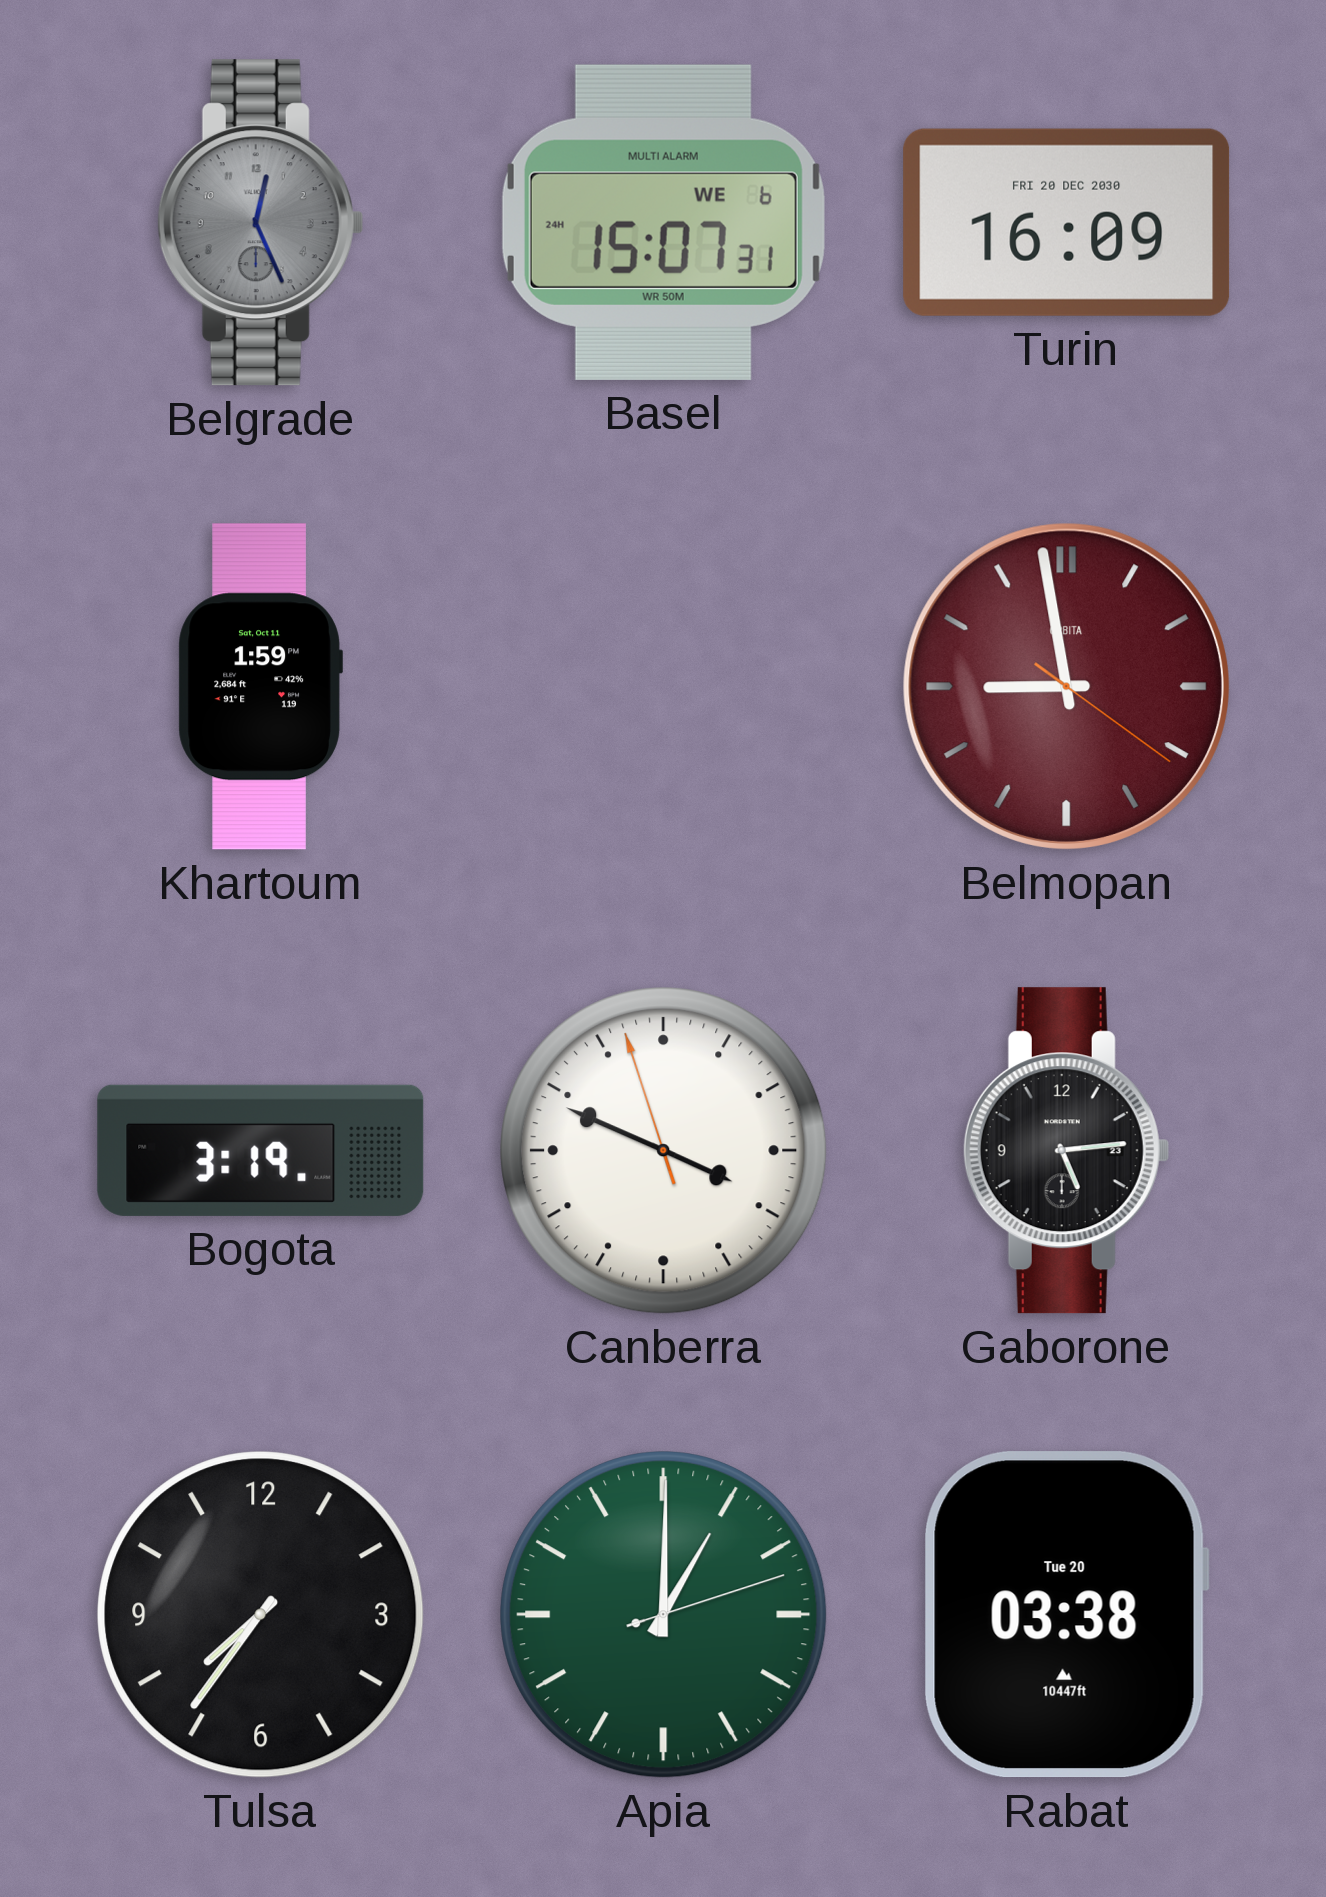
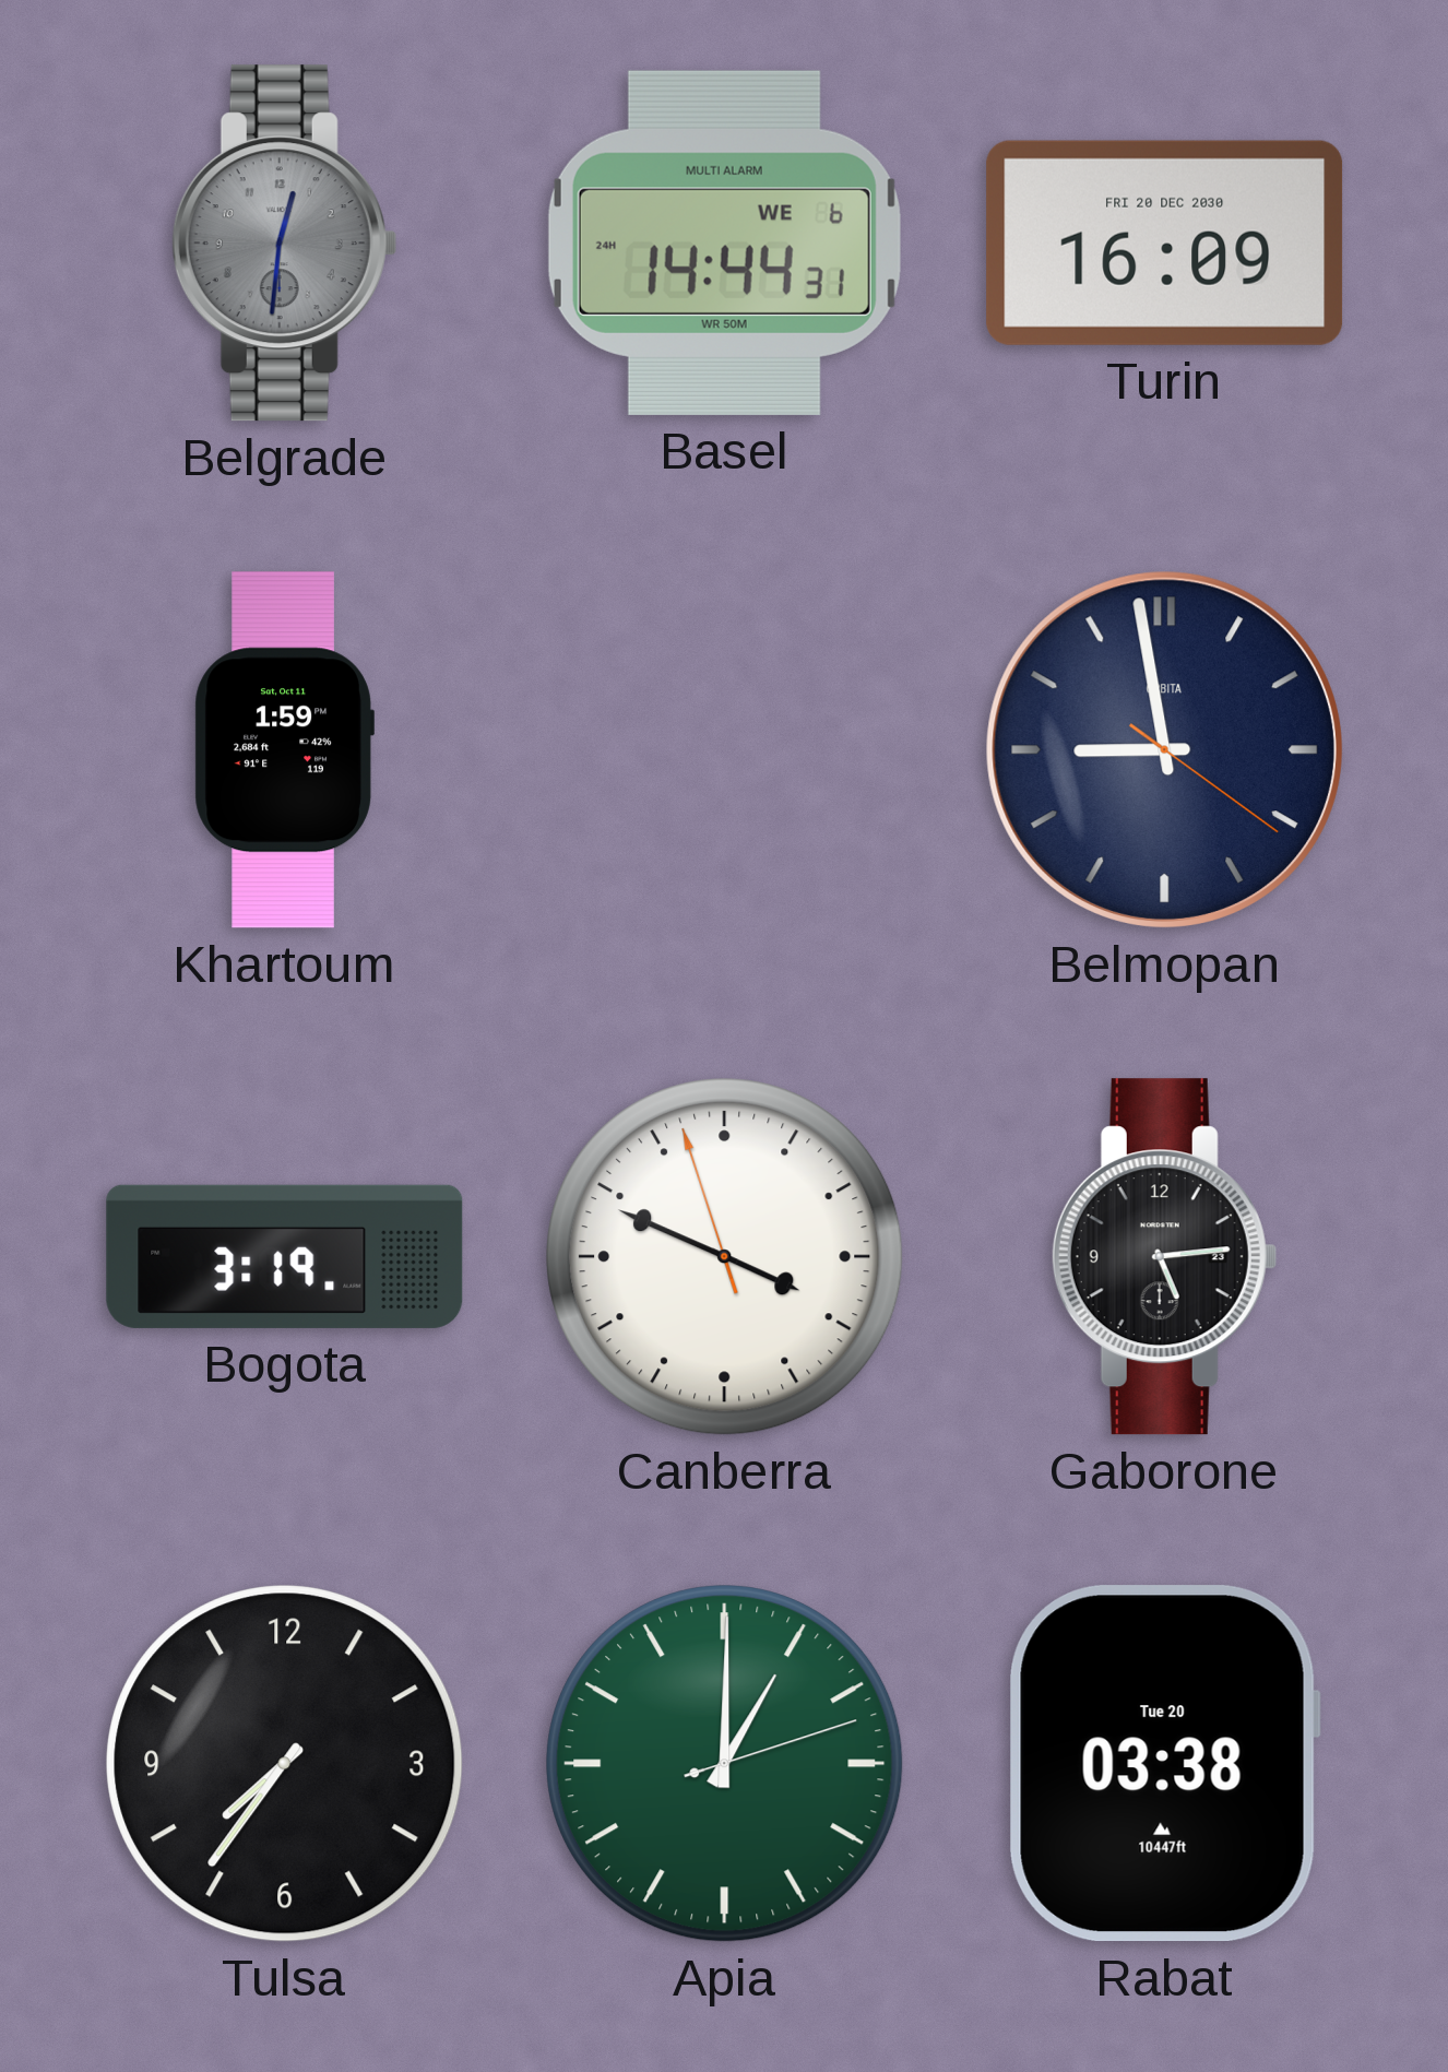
Belgrade: 12:26 -> 12:31
Basel: 15:07 -> 14:44
Belmopan dial: burgundy -> navy
